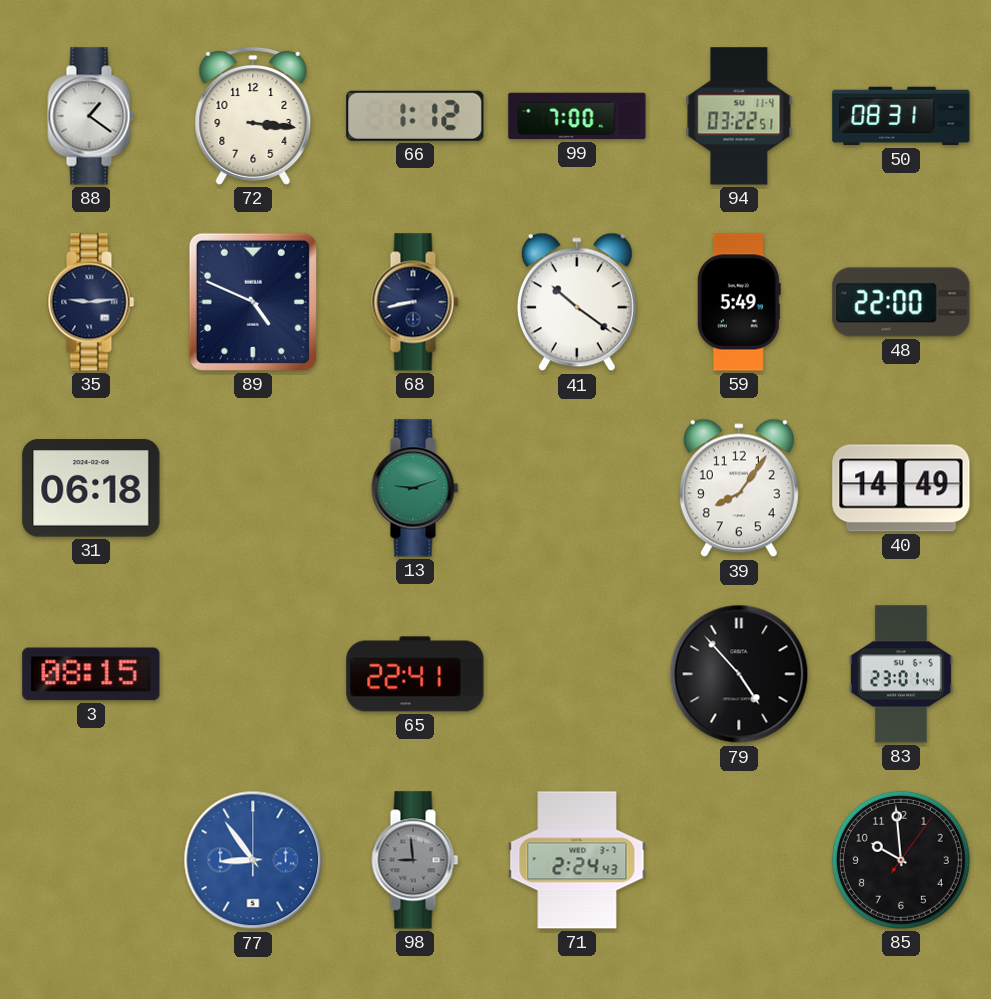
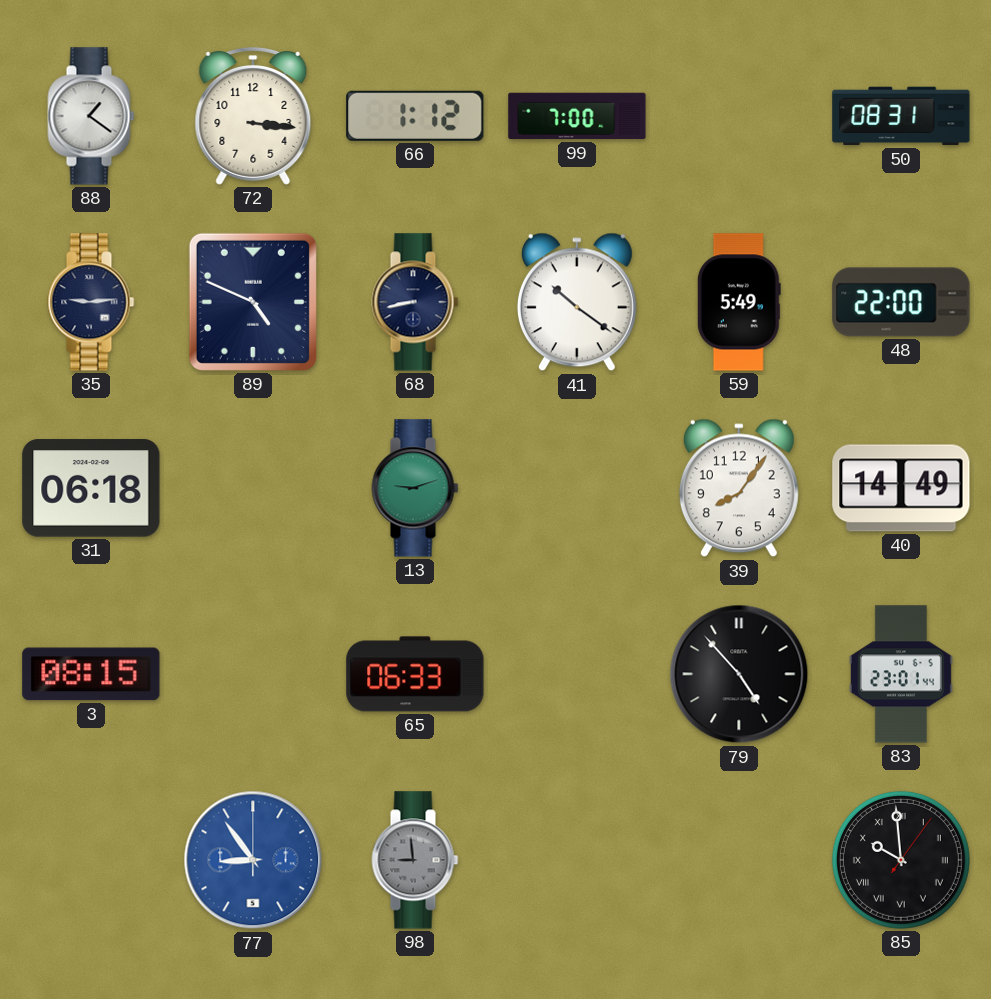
94: 03:22 -> none
65: 22:41 -> 06:33
71: 2:24 -> none
85 numerals: Arabic -> Roman
